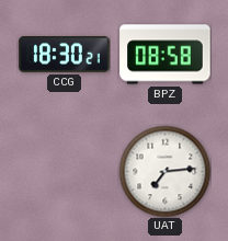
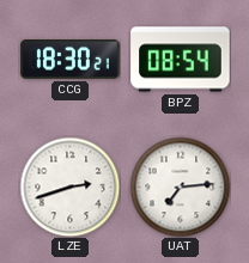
BPZ: 08:58 -> 08:54
LZE: none -> 2:42
